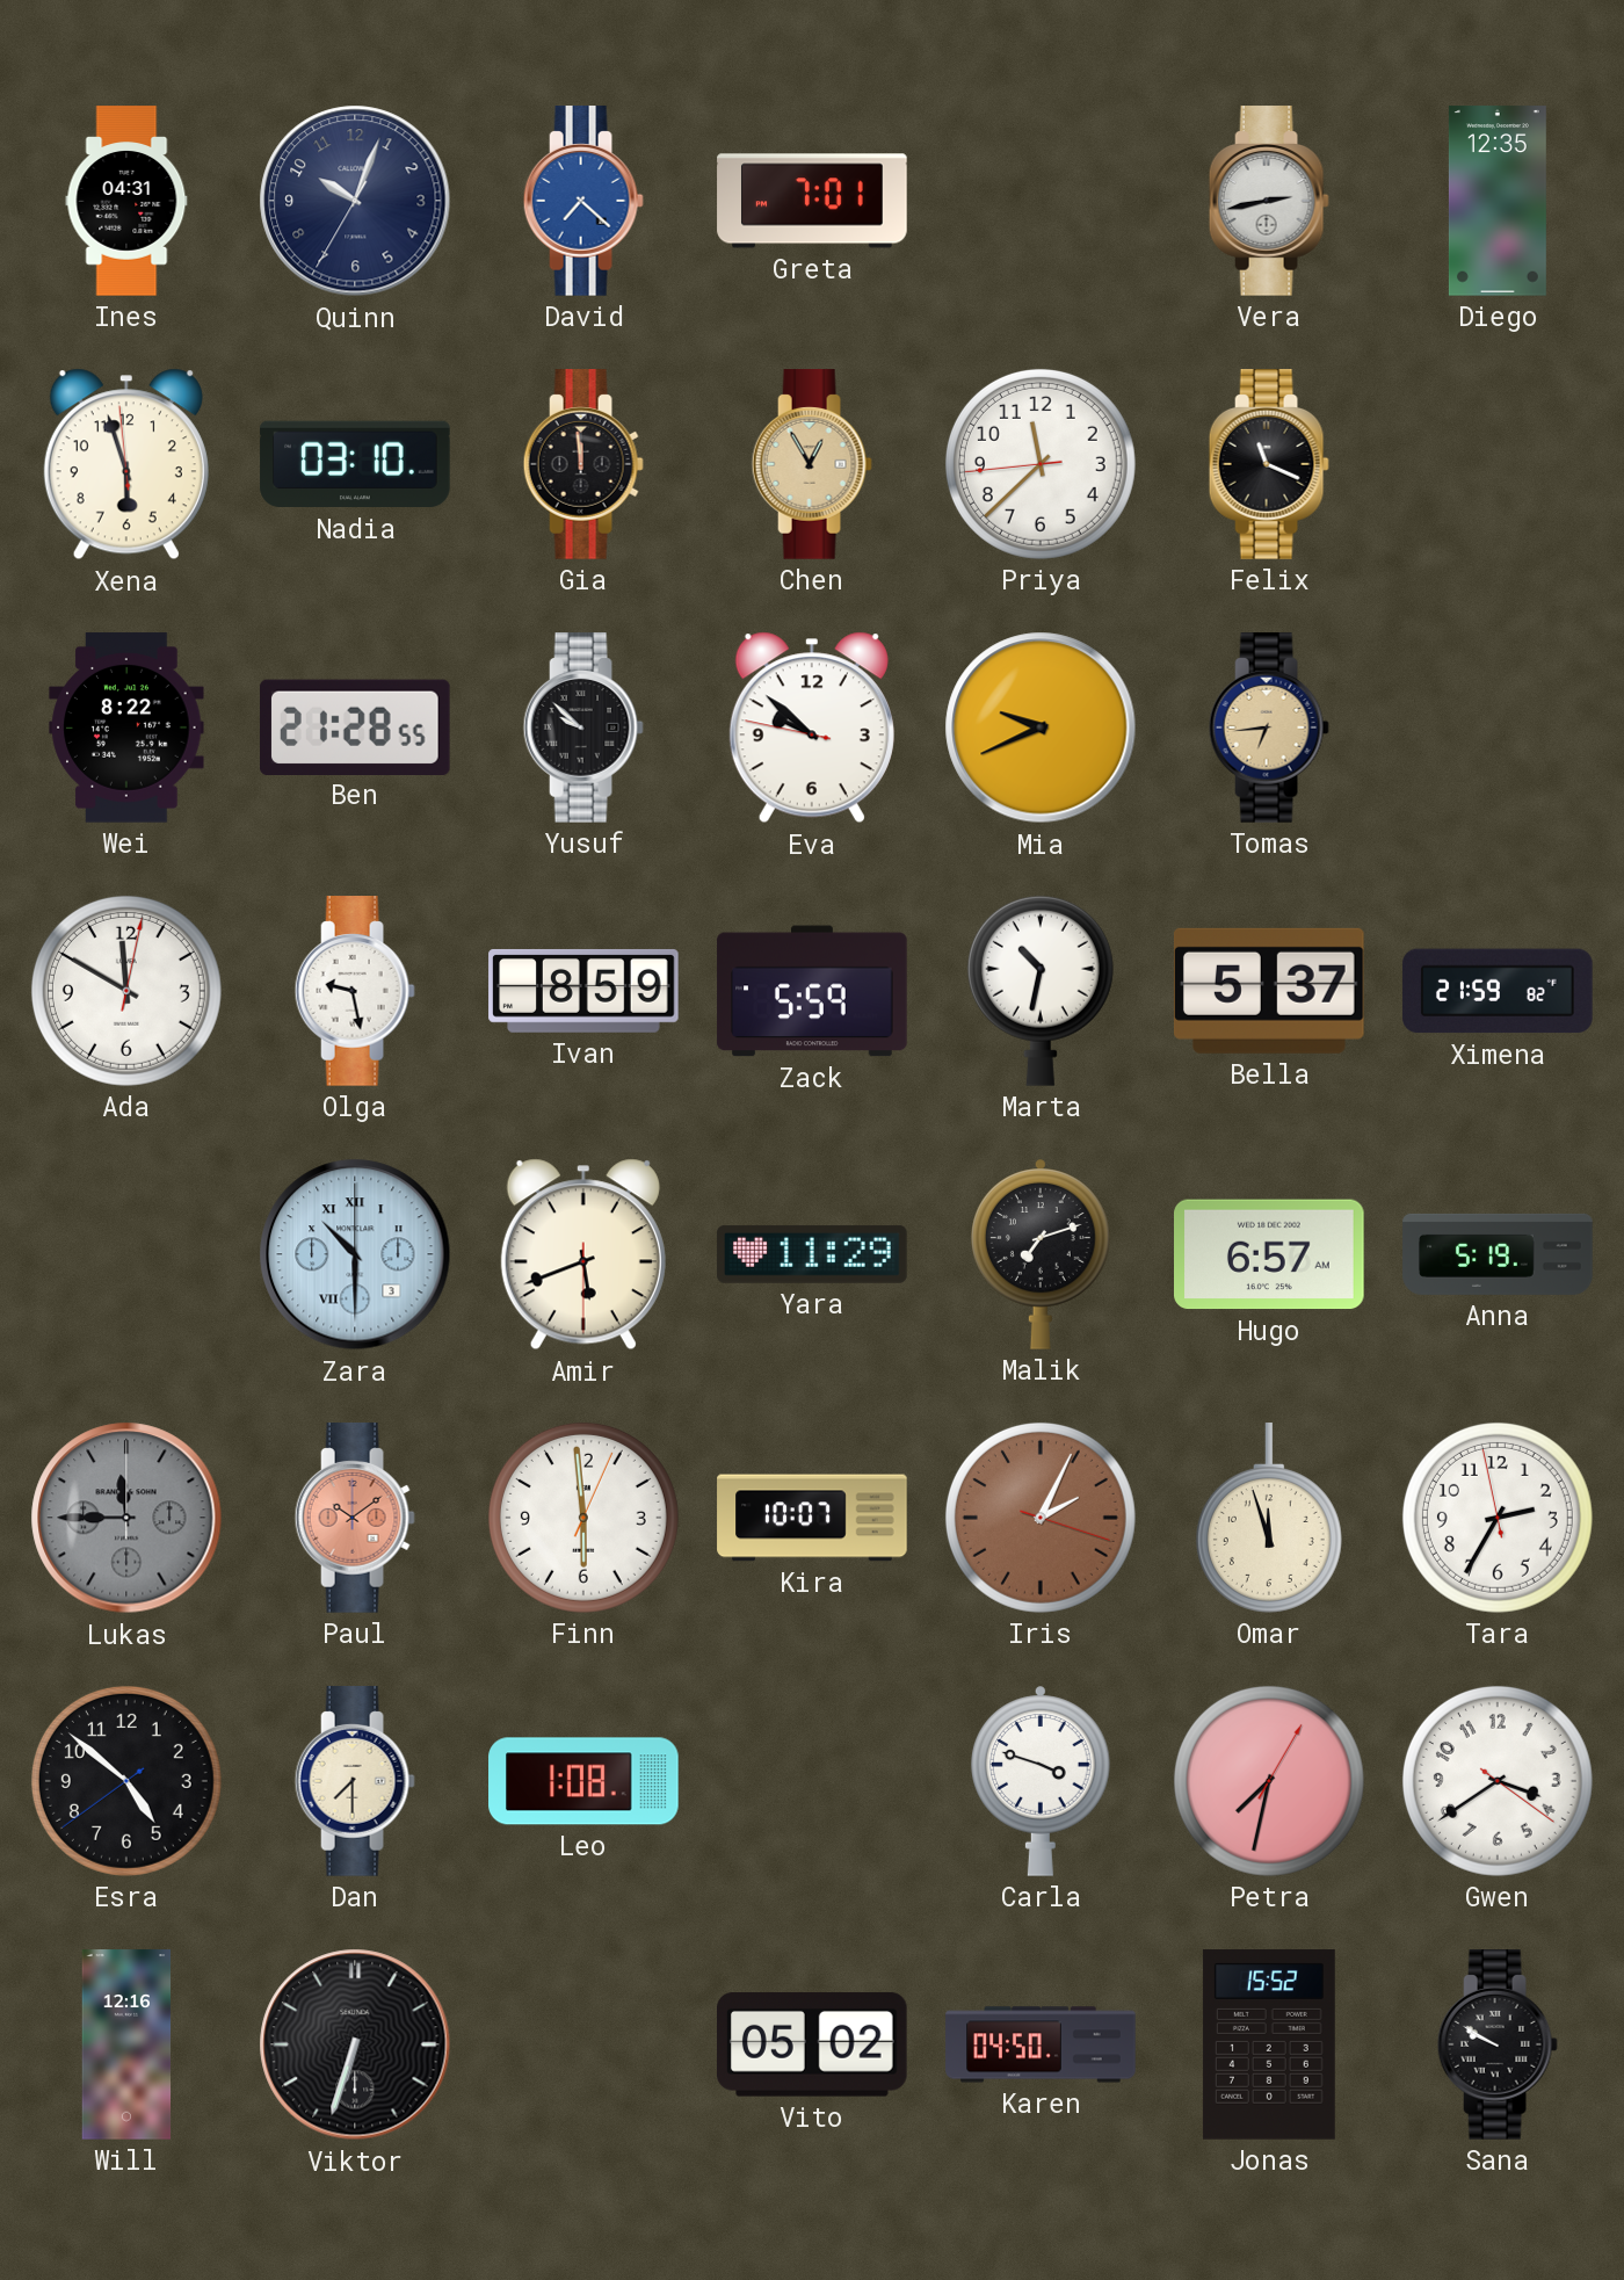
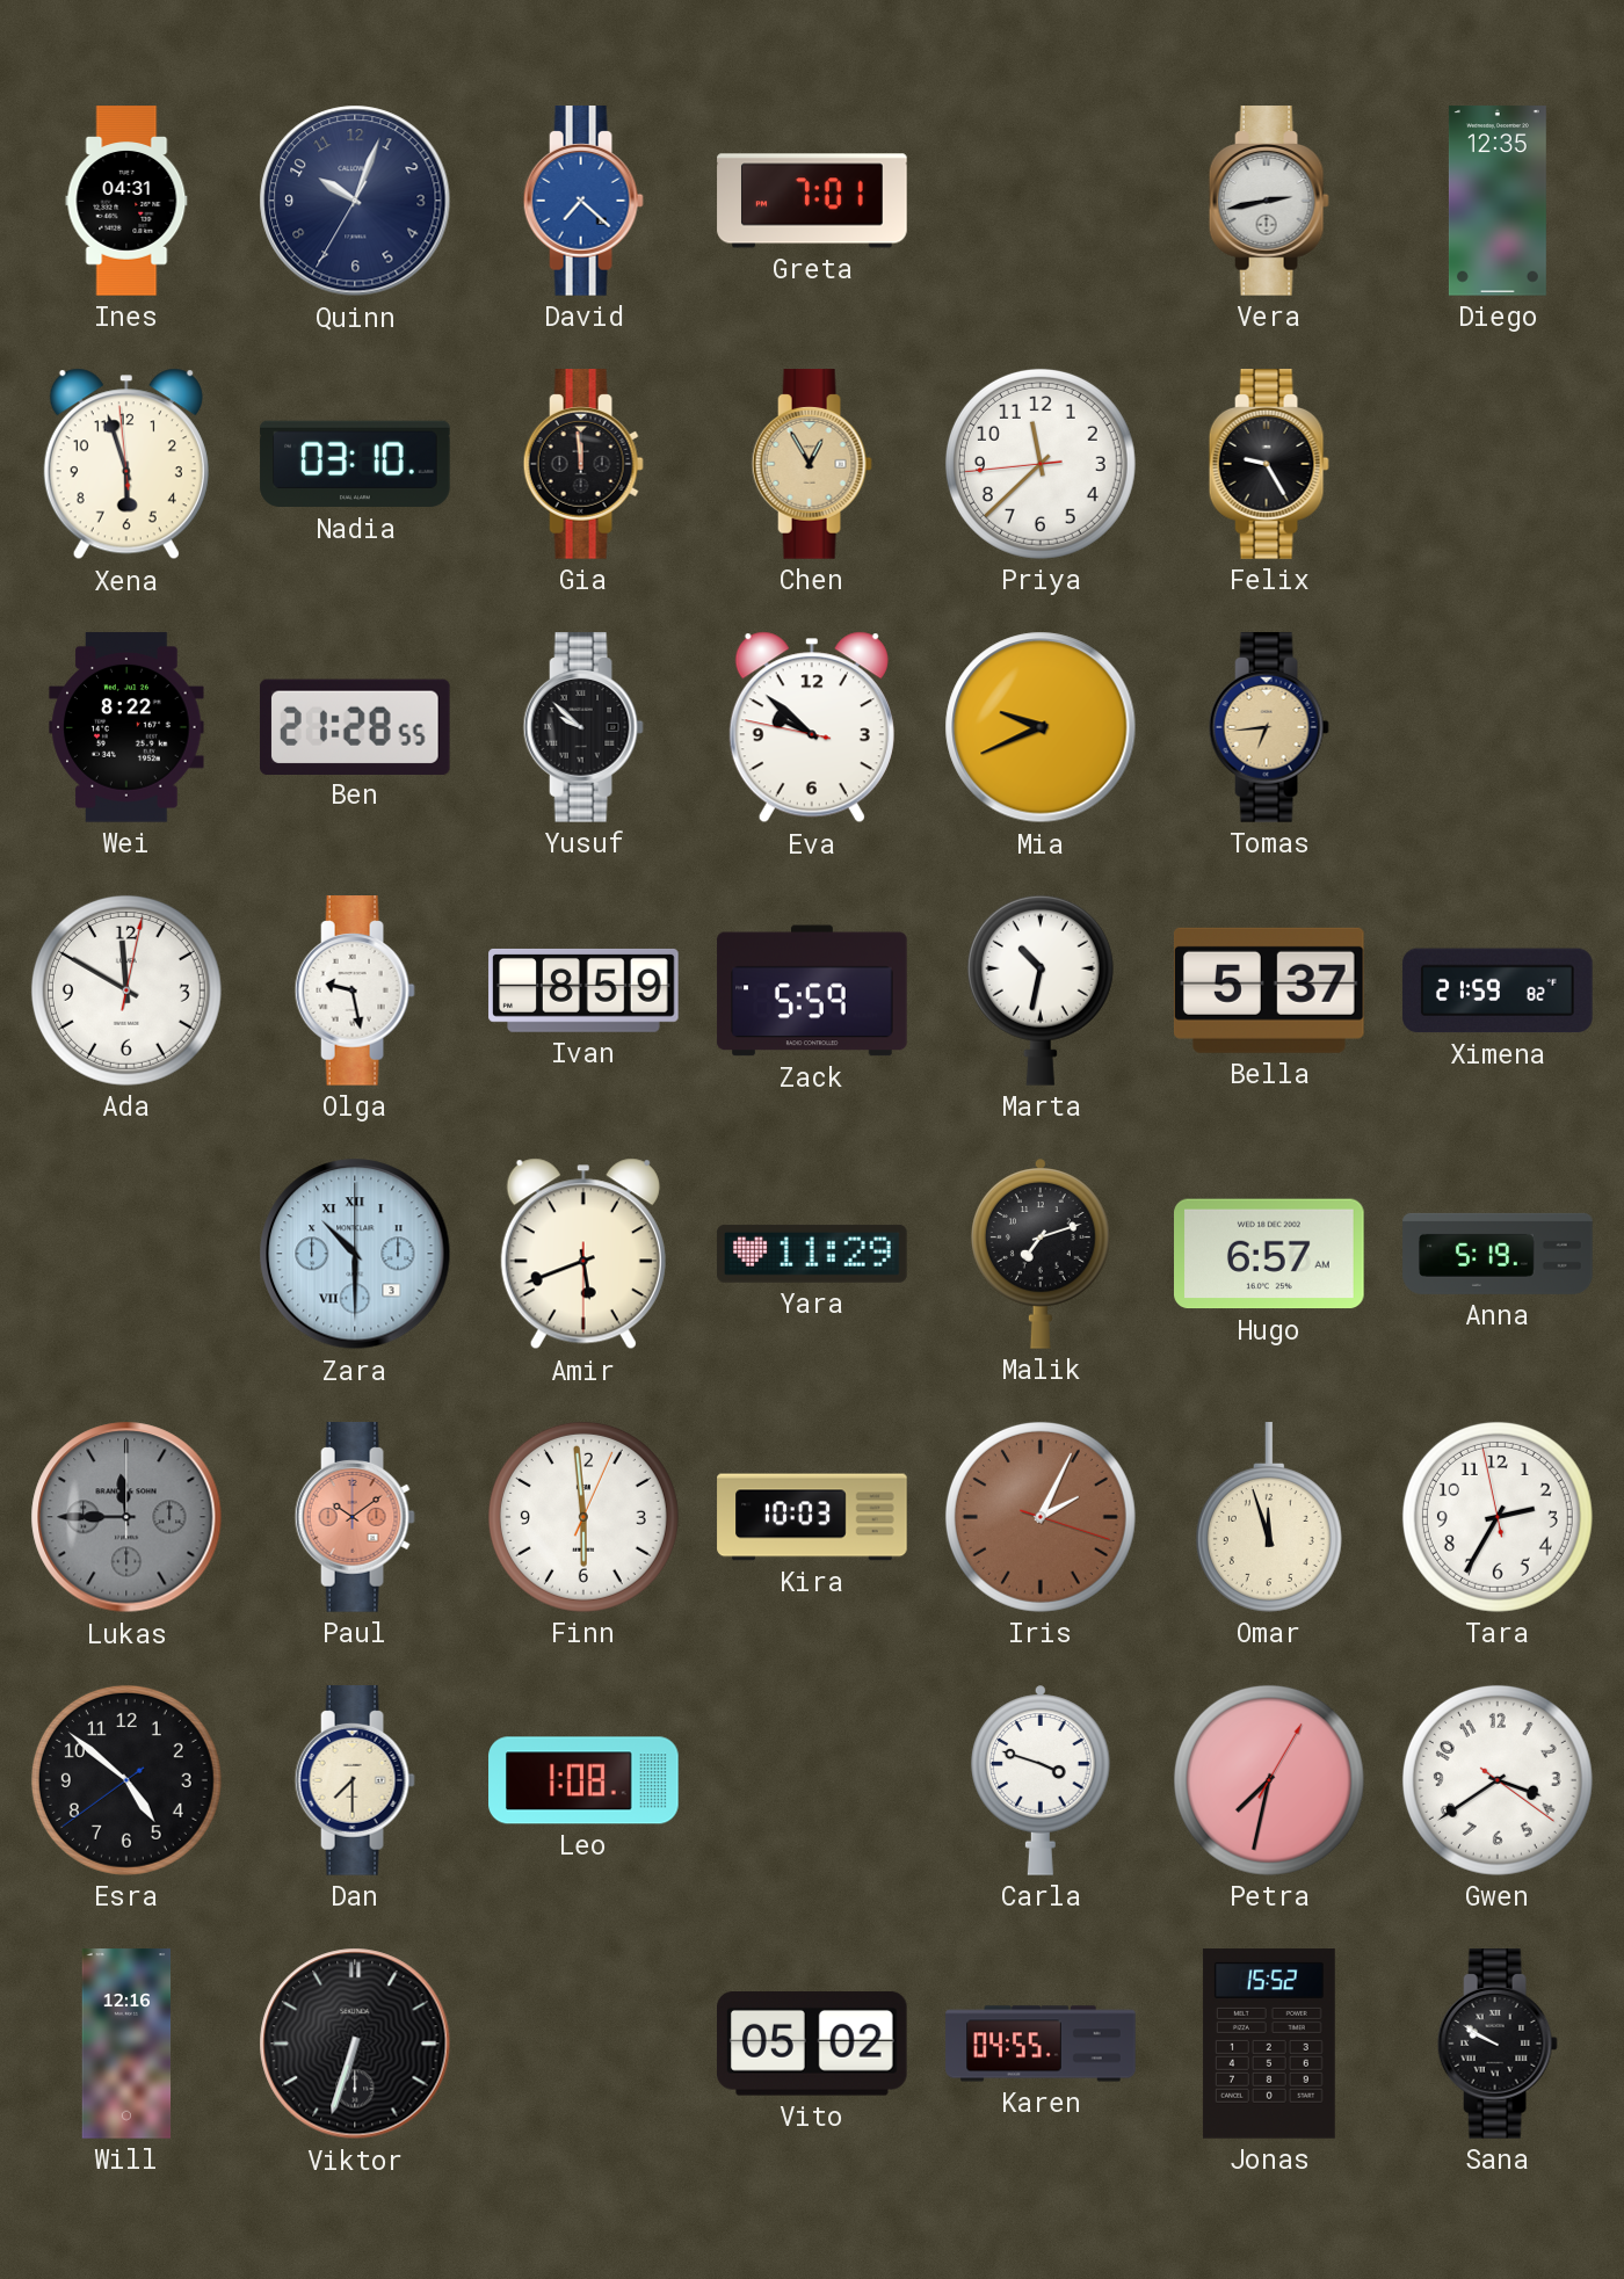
Felix: 11:19 -> 9:25
Kira: 10:07 -> 10:03
Karen: 04:50 -> 04:55
